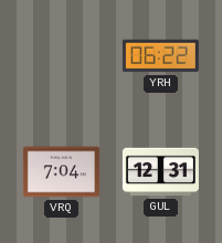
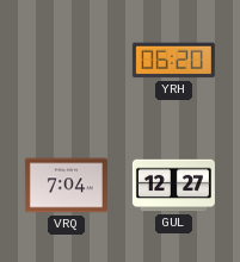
YRH: 06:22 -> 06:20
GUL: 12:31 -> 12:27
